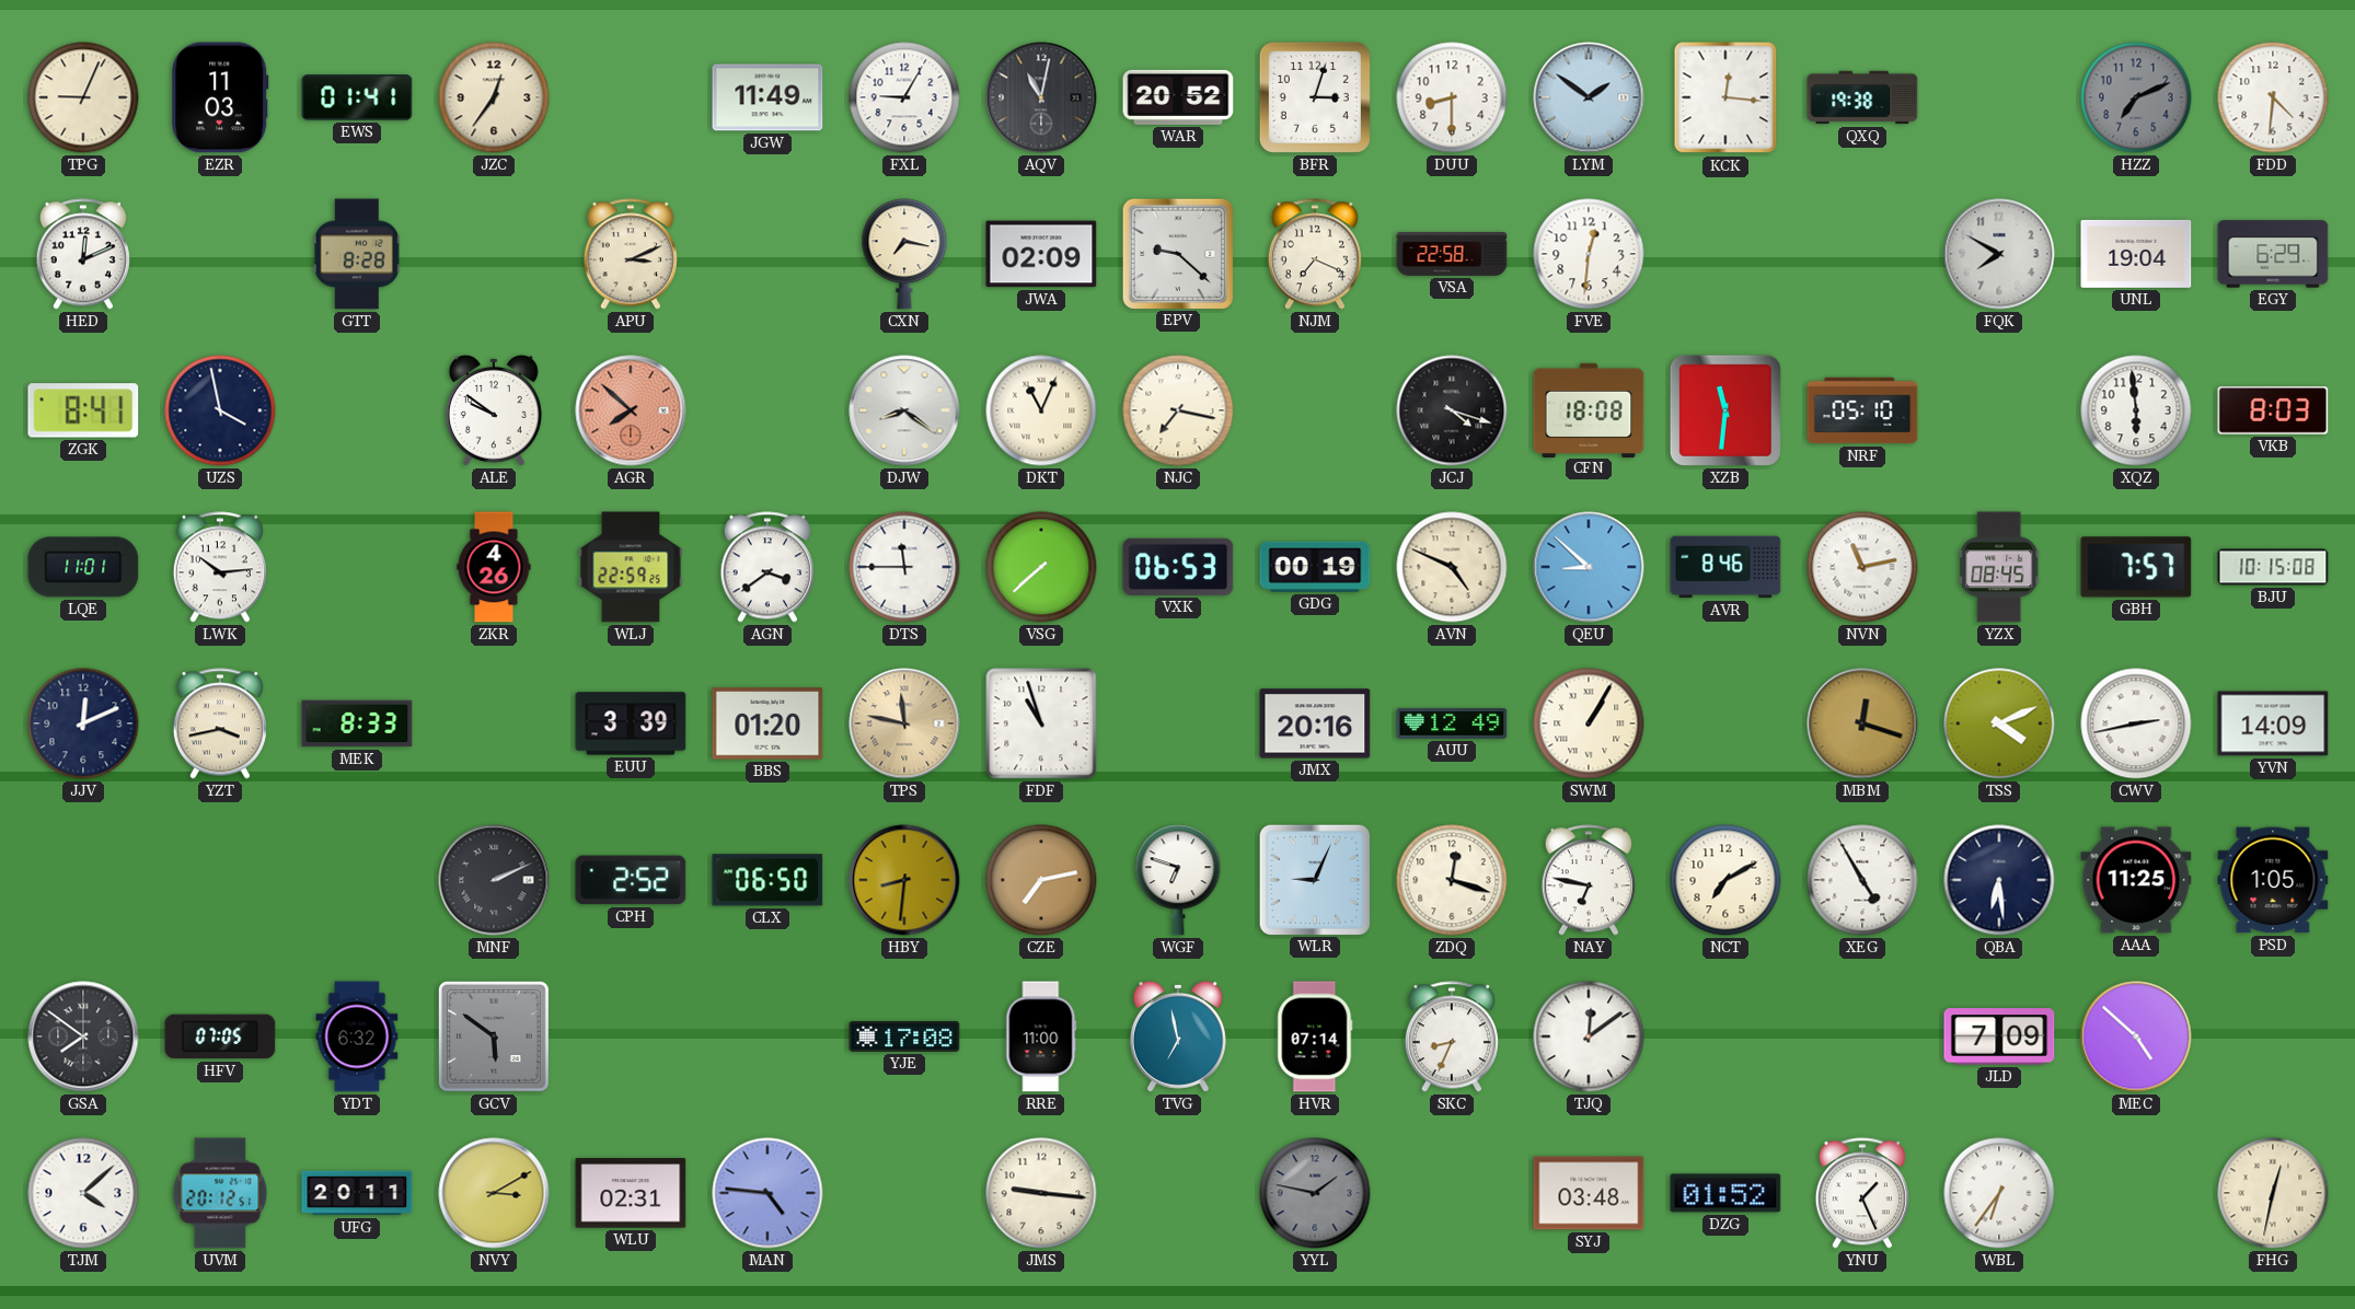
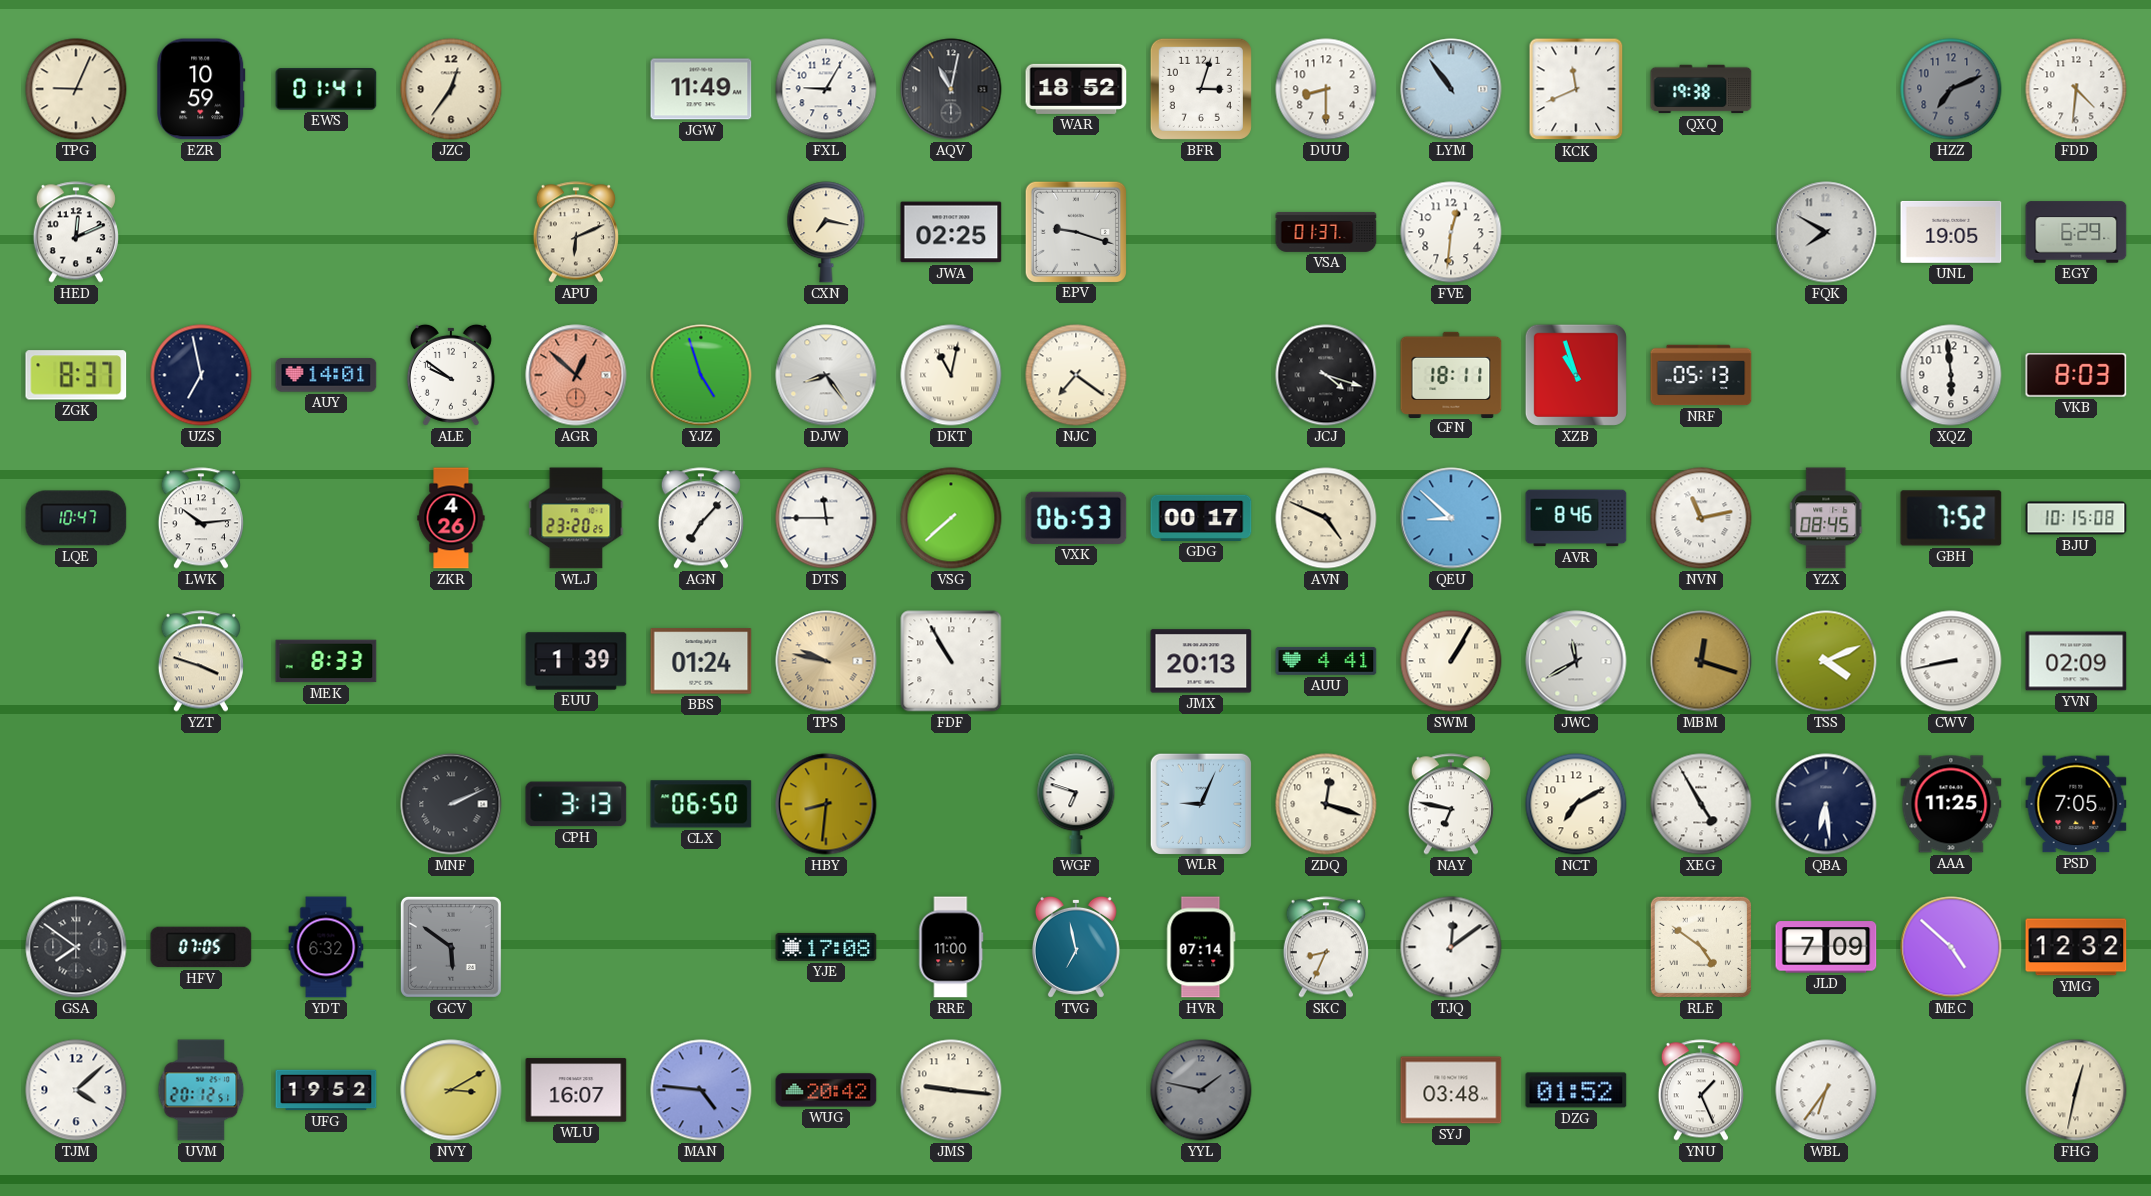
EZR: 11:03 -> 10:59
WAR: 20:52 -> 18:52
LYM: 1:51 -> 10:54
KCK: 12:16 -> 11:41
GTT: 8:28 -> none
APU: 3:11 -> 6:11
JWA: 02:09 -> 02:25
EPV: 9:22 -> 9:18
NJM: 7:19 -> none
VSA: 22:58 -> 01:37
UNL: 19:04 -> 19:05
ZGK: 8:41 -> 8:37
UZS: 3:58 -> 6:58
AUY: none -> 14:01
AGR: 7:52 -> 12:52
YJZ: none -> 4:57
DJW: 8:21 -> 8:24
DKT: 11:04 -> 11:02
NJC: 7:17 -> 7:21
CFN: 18:08 -> 18:11
XZB: 11:31 -> 10:57
NRF: 05:10 -> 05:13
LQE: 11:01 -> 10:47
WLJ: 22:59 -> 23:20
AGN: 3:39 -> 7:07
GDG: 00:19 -> 00:17
GBH: 7:57 -> 7:52
JJV: 12:11 -> none
YZT: 3:43 -> 3:48
EUU: 3:39 -> 1:39
BBS: 01:20 -> 01:24
TPS: 11:47 -> 9:47
FDF: 10:57 -> 10:55
JMX: 20:16 -> 20:13
AUU: 12:49 -> 4:41
JWC: none -> 11:40
CWV: 2:43 -> 8:43
YVN: 14:09 -> 02:09
CPH: 2:52 -> 3:13
CZE: 7:13 -> none
PSD: 1:05 -> 7:05
RLE: none -> 4:51
YMG: none -> 12:32
UFG: 20:11 -> 19:52
WLU: 02:31 -> 16:07
WUG: none -> 20:42
